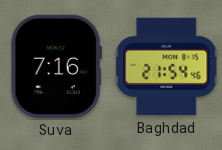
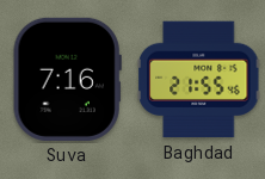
Baghdad: 21:54 -> 21:55
